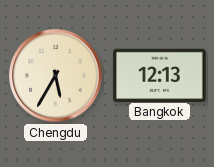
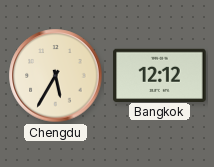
Bangkok: 12:13 -> 12:12
